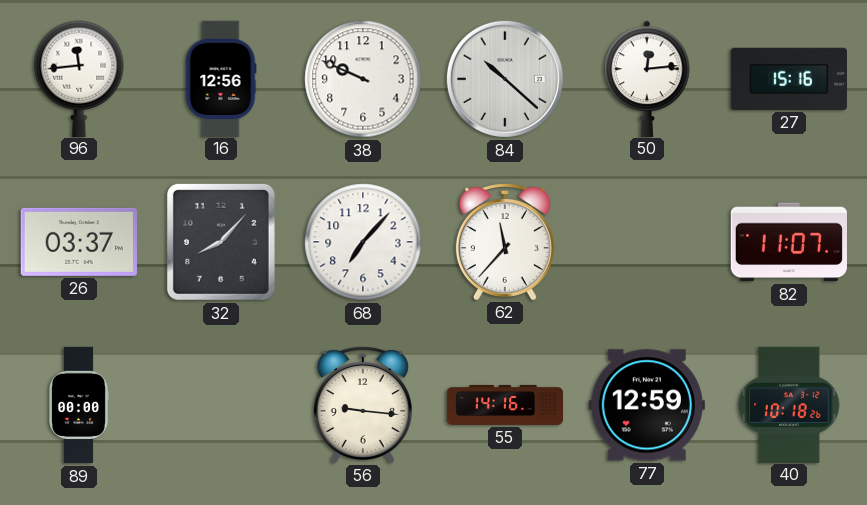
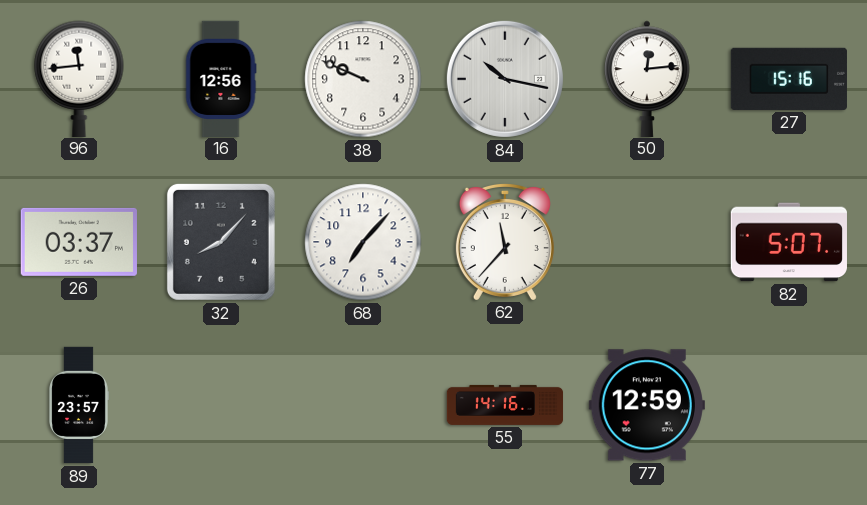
84: 10:22 -> 10:17
82: 11:07 -> 5:07
89: 00:00 -> 23:57
56: 9:16 -> none
40: 10:18 -> none
